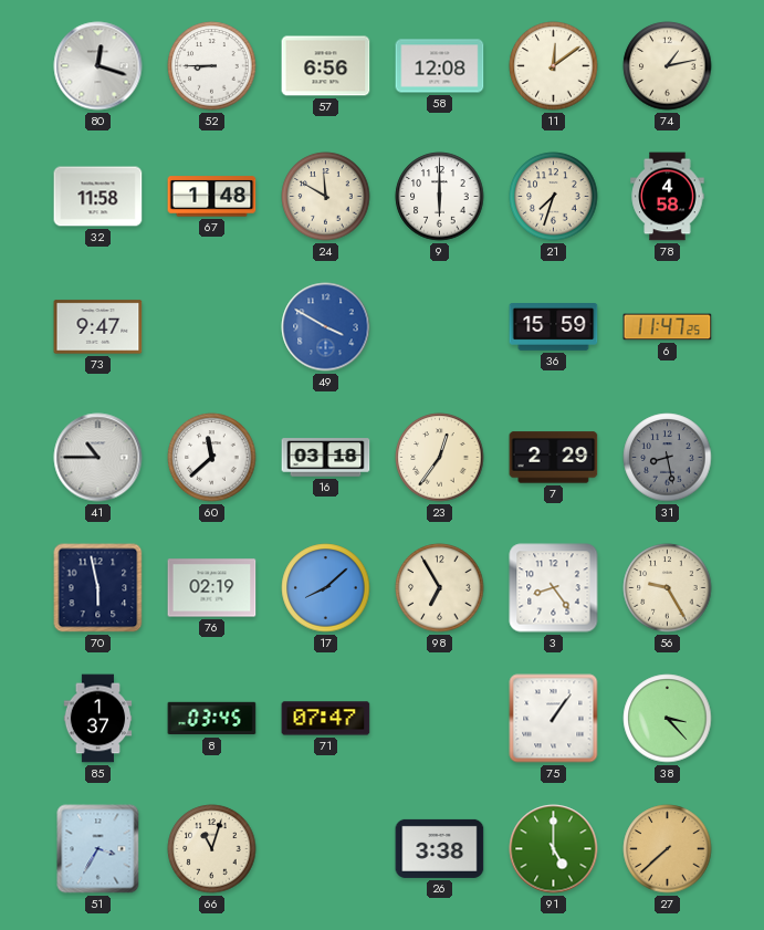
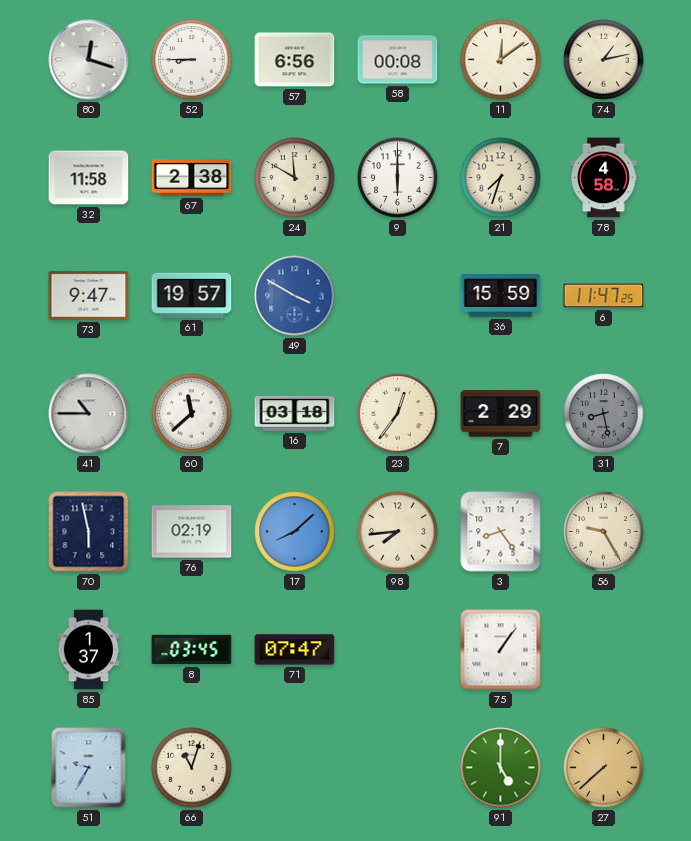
58: 12:08 -> 00:08
67: 1:48 -> 2:38
61: none -> 19:57
98: 6:55 -> 7:44
38: 3:23 -> none
51: 3:35 -> 9:35
26: 3:38 -> none
